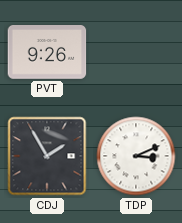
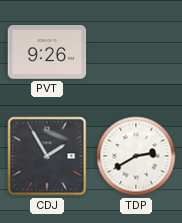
TDP: 3:11 -> 2:40
